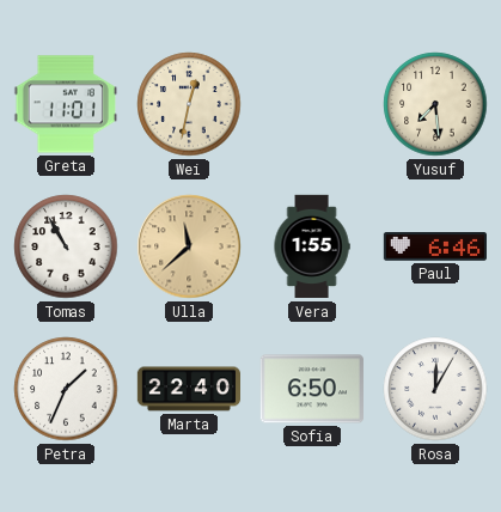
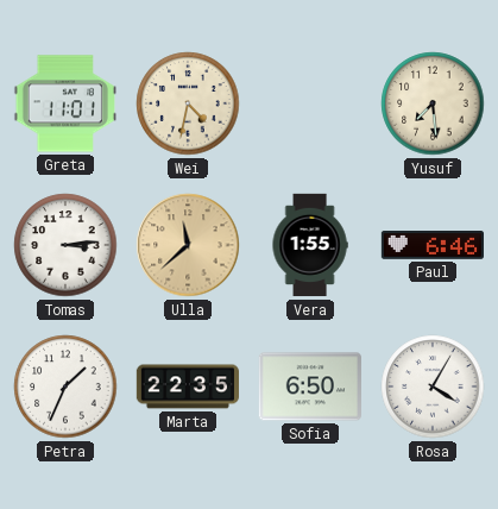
Wei: 12:32 -> 4:32
Tomas: 10:55 -> 3:14
Marta: 22:40 -> 22:35
Rosa: 12:05 -> 4:05
